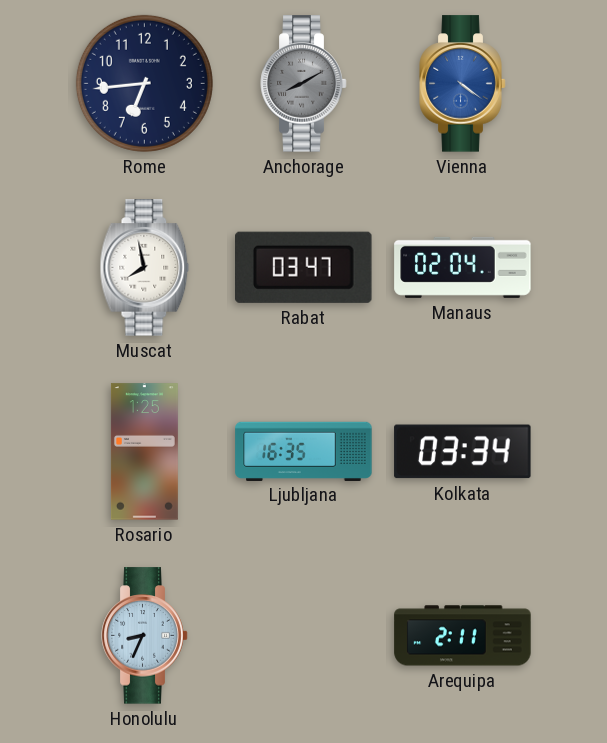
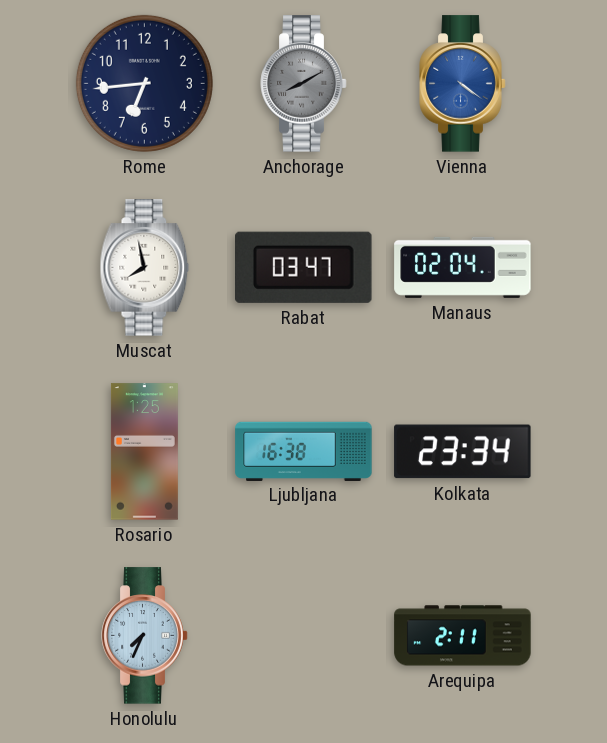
Ljubljana: 16:35 -> 16:38
Kolkata: 03:34 -> 23:34
Honolulu: 8:34 -> 7:34
